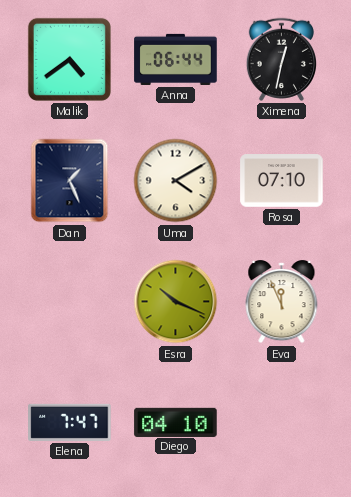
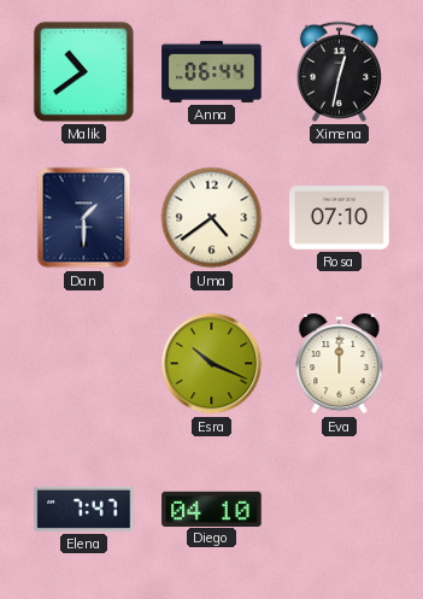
Malik: 4:39 -> 10:39
Dan: 1:26 -> 1:30
Uma: 4:10 -> 4:39
Eva: 11:56 -> 12:00
